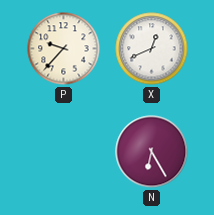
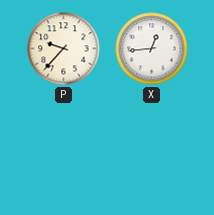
X: 12:41 -> 12:44
N: 6:25 -> none
